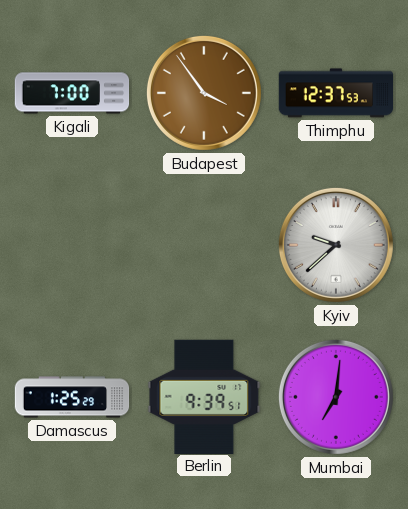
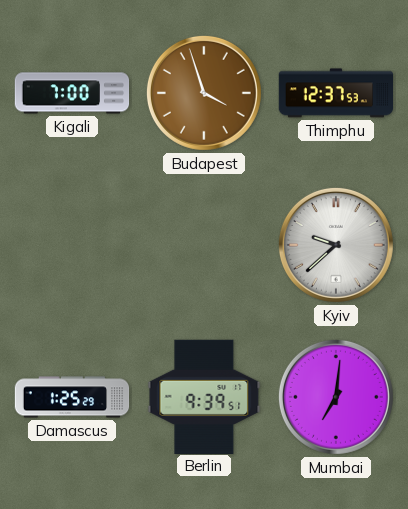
Budapest: 3:54 -> 3:57
